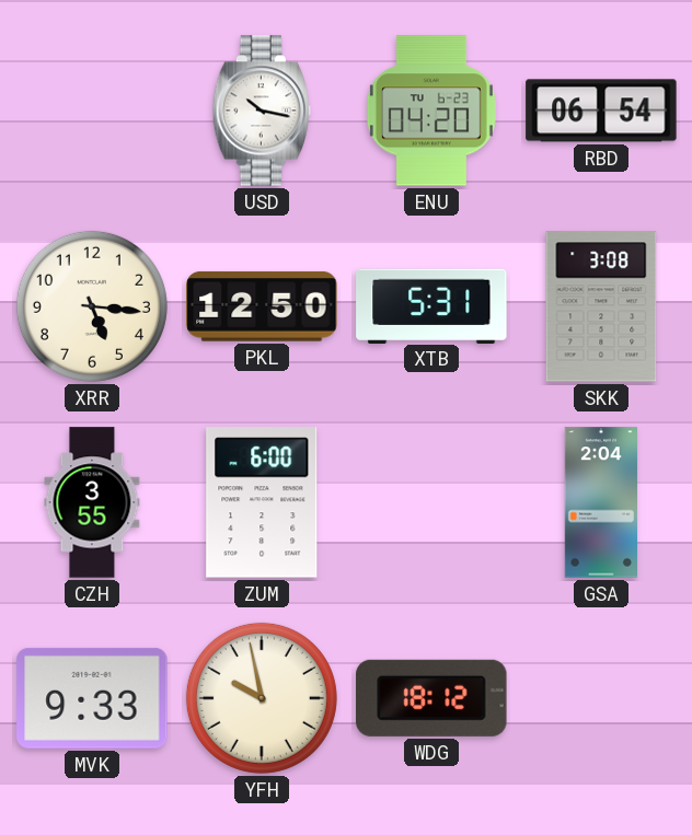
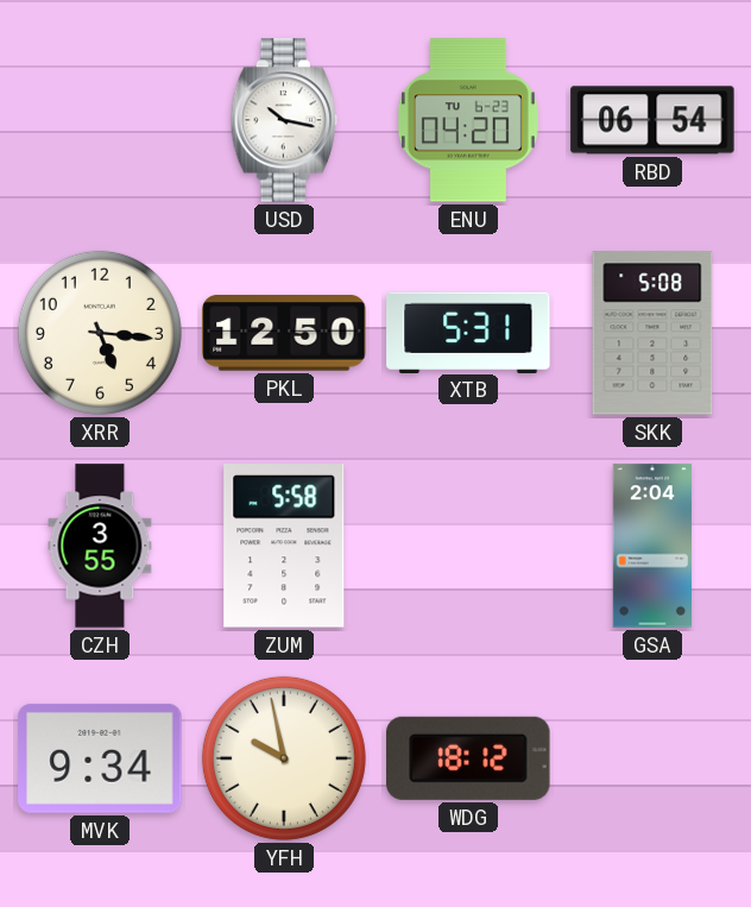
SKK: 3:08 -> 5:08
ZUM: 6:00 -> 5:58
MVK: 9:33 -> 9:34
